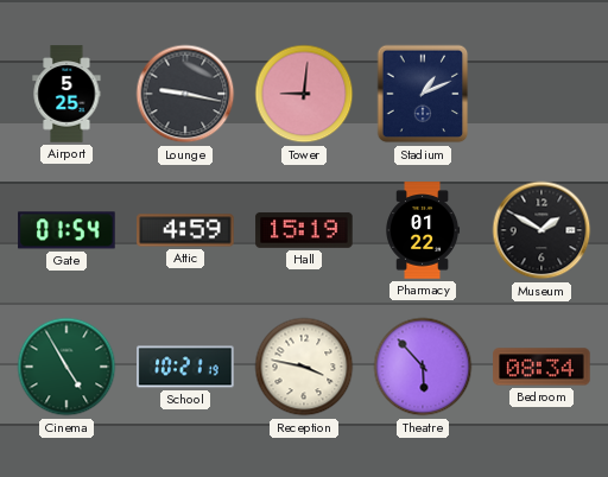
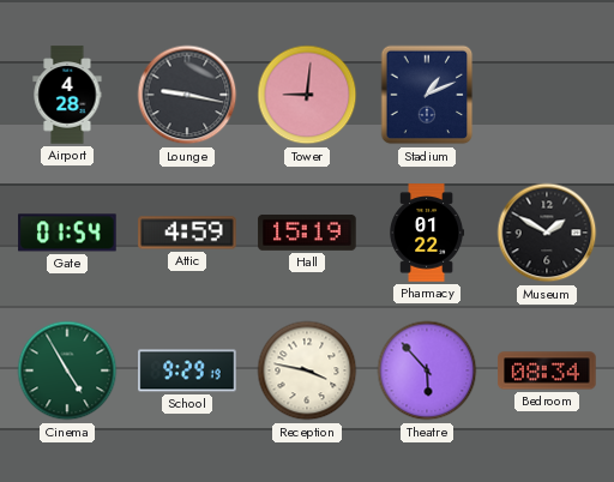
Airport: 5:25 -> 4:28
School: 10:21 -> 9:29
